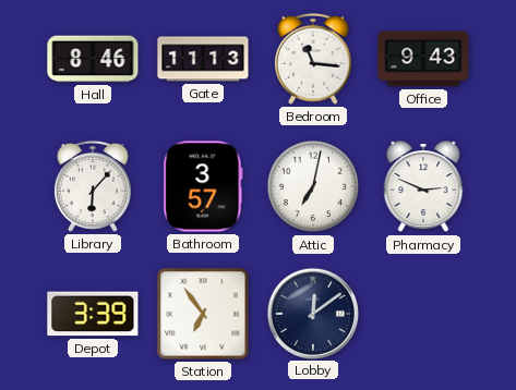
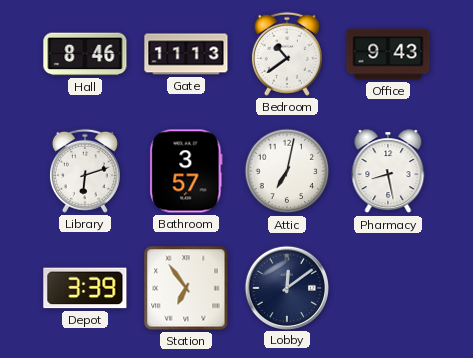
Bedroom: 11:16 -> 10:39
Library: 6:07 -> 6:12
Pharmacy: 2:49 -> 8:28
